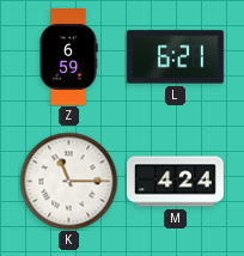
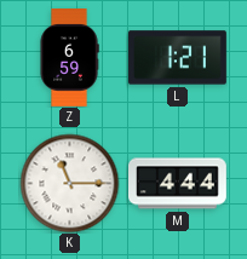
L: 6:21 -> 1:21
M: 4:24 -> 4:44
